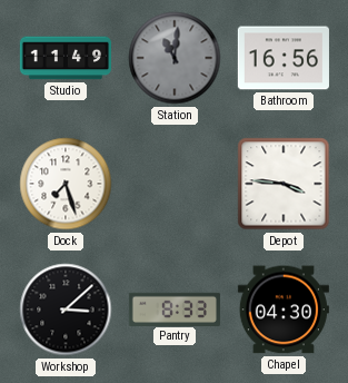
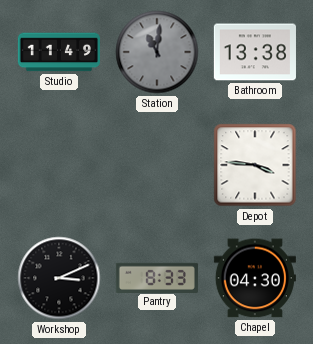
Bathroom: 16:56 -> 13:38
Dock: 7:27 -> none
Workshop: 3:08 -> 3:11
